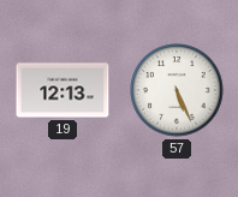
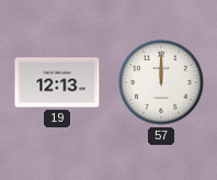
57: 5:26 -> 12:00
